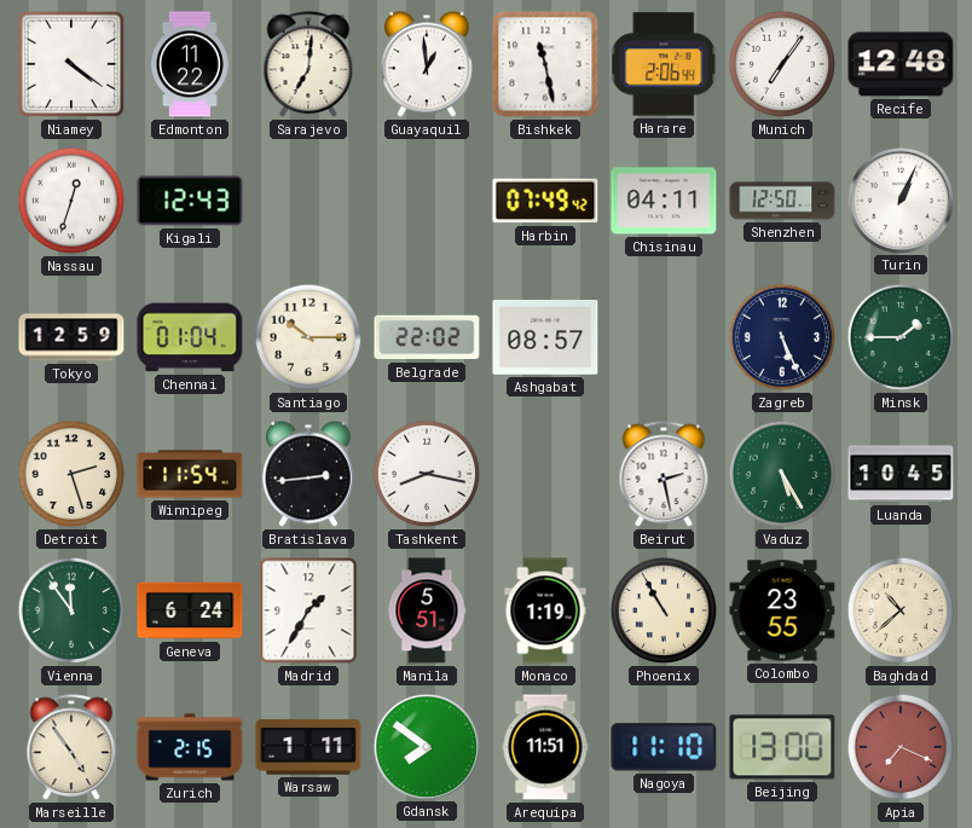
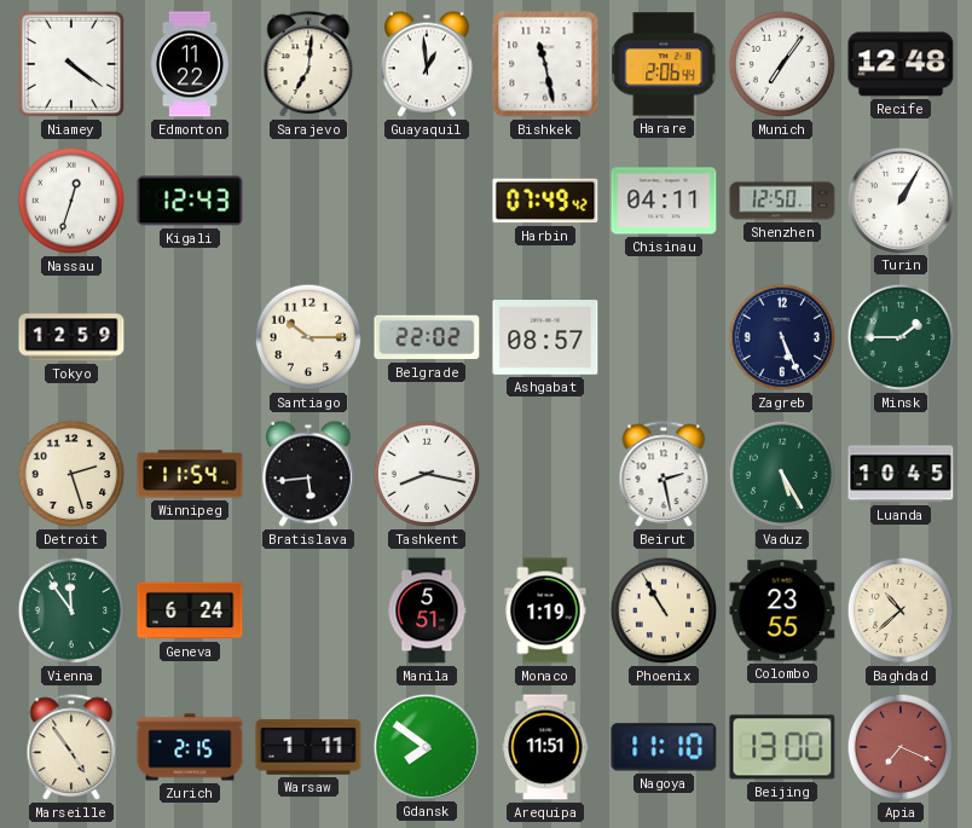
Turin: 1:04 -> 1:05
Chennai: 01:04 -> none
Bratislava: 2:44 -> 5:44
Madrid: 1:35 -> none
